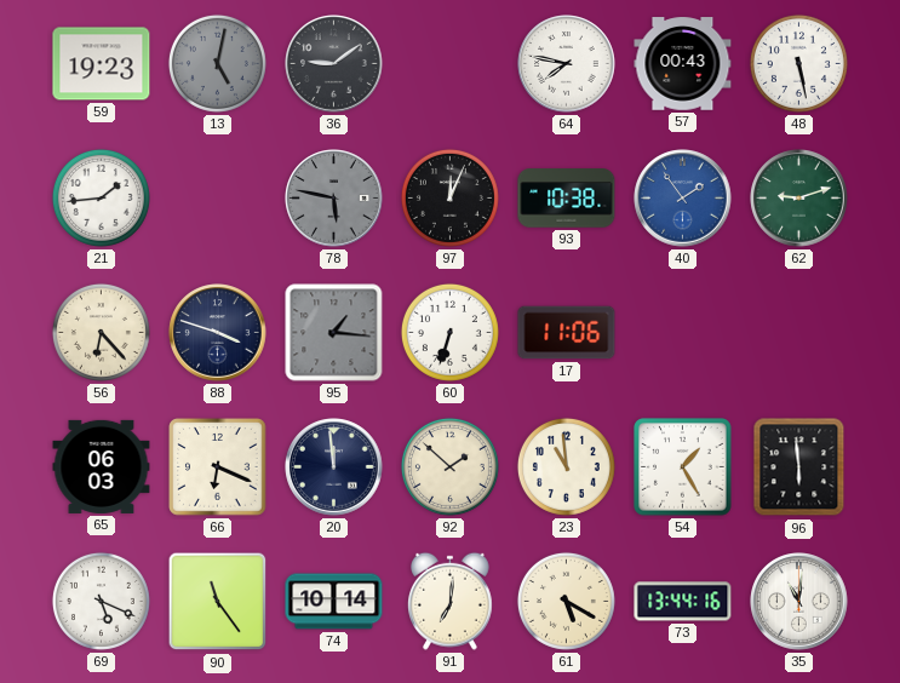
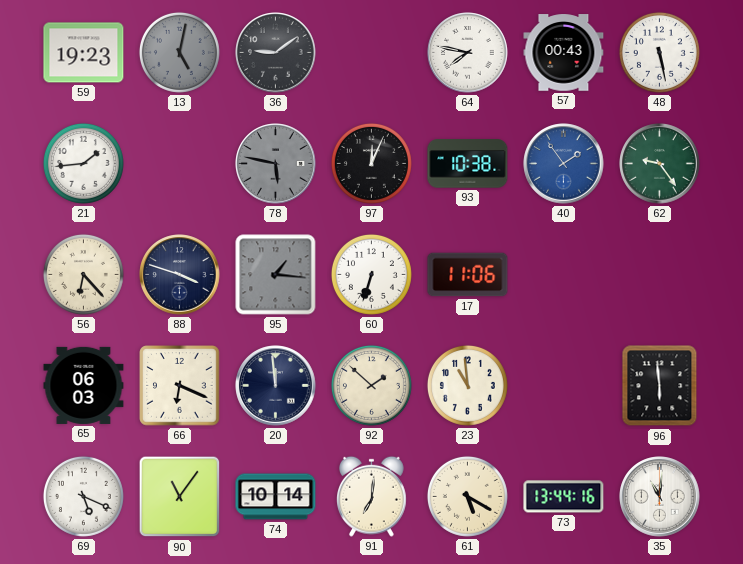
62: 9:12 -> 9:24
54: 1:25 -> none
90: 11:24 -> 11:06
